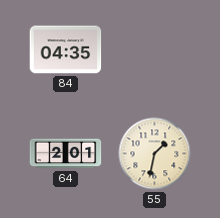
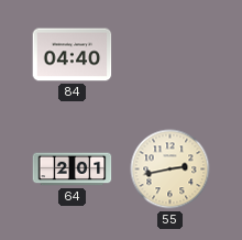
84: 04:35 -> 04:40
55: 1:32 -> 2:43
